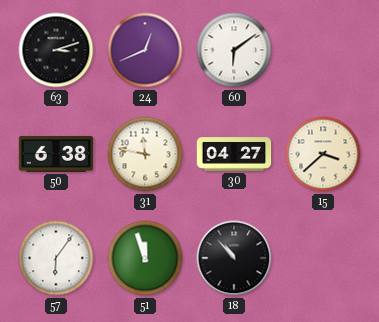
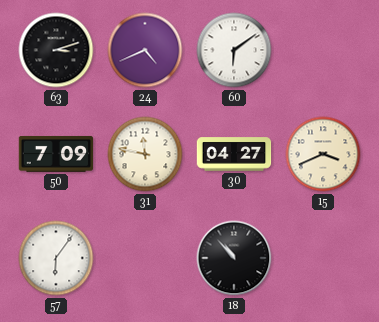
24: 12:41 -> 4:41
50: 6:38 -> 7:09
15: 3:38 -> 3:41
51: 11:57 -> none
